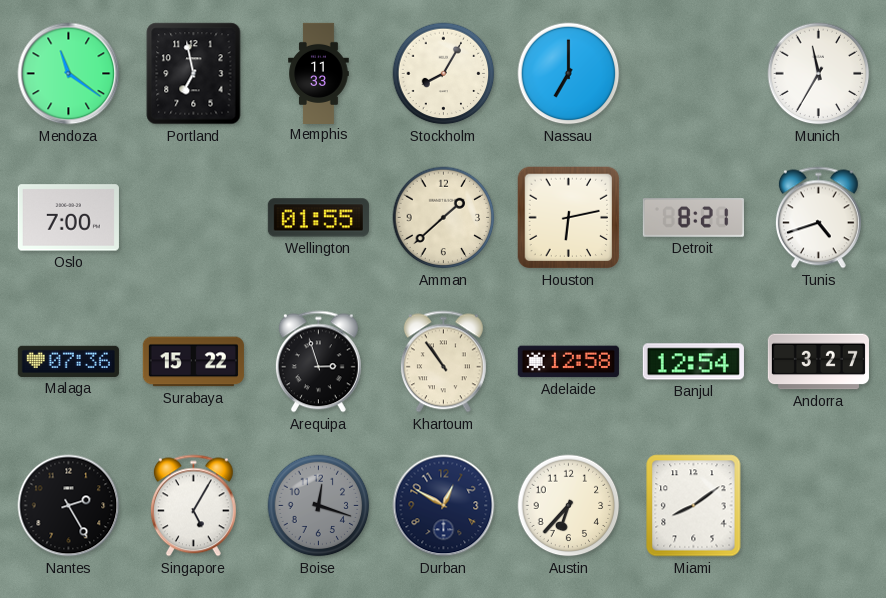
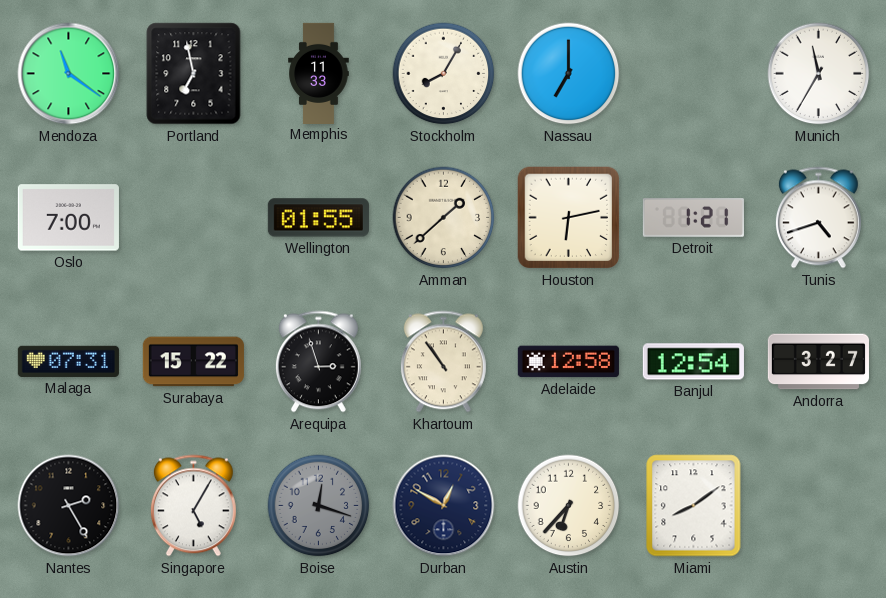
Detroit: 8:21 -> 1:21
Malaga: 07:36 -> 07:31
